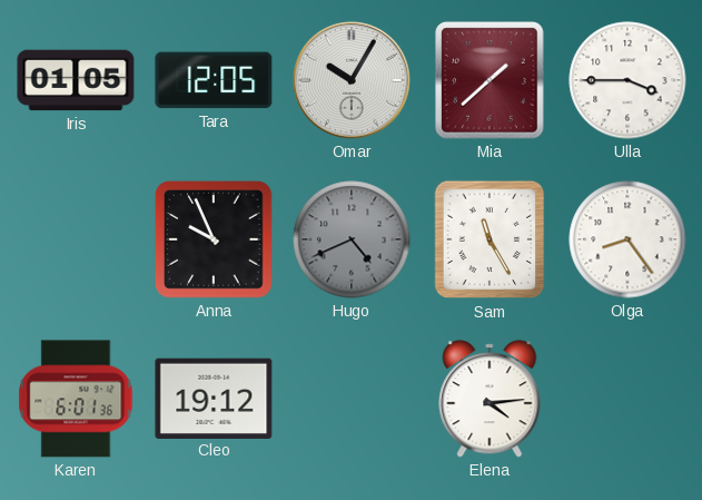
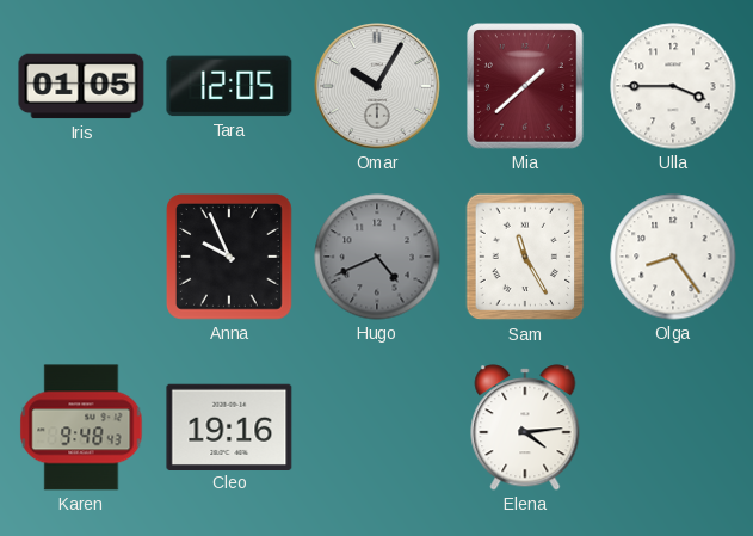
Karen: 6:01 -> 9:48
Cleo: 19:12 -> 19:16
